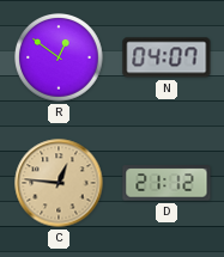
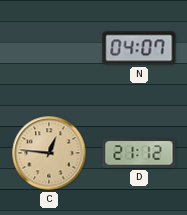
R: 12:51 -> none
